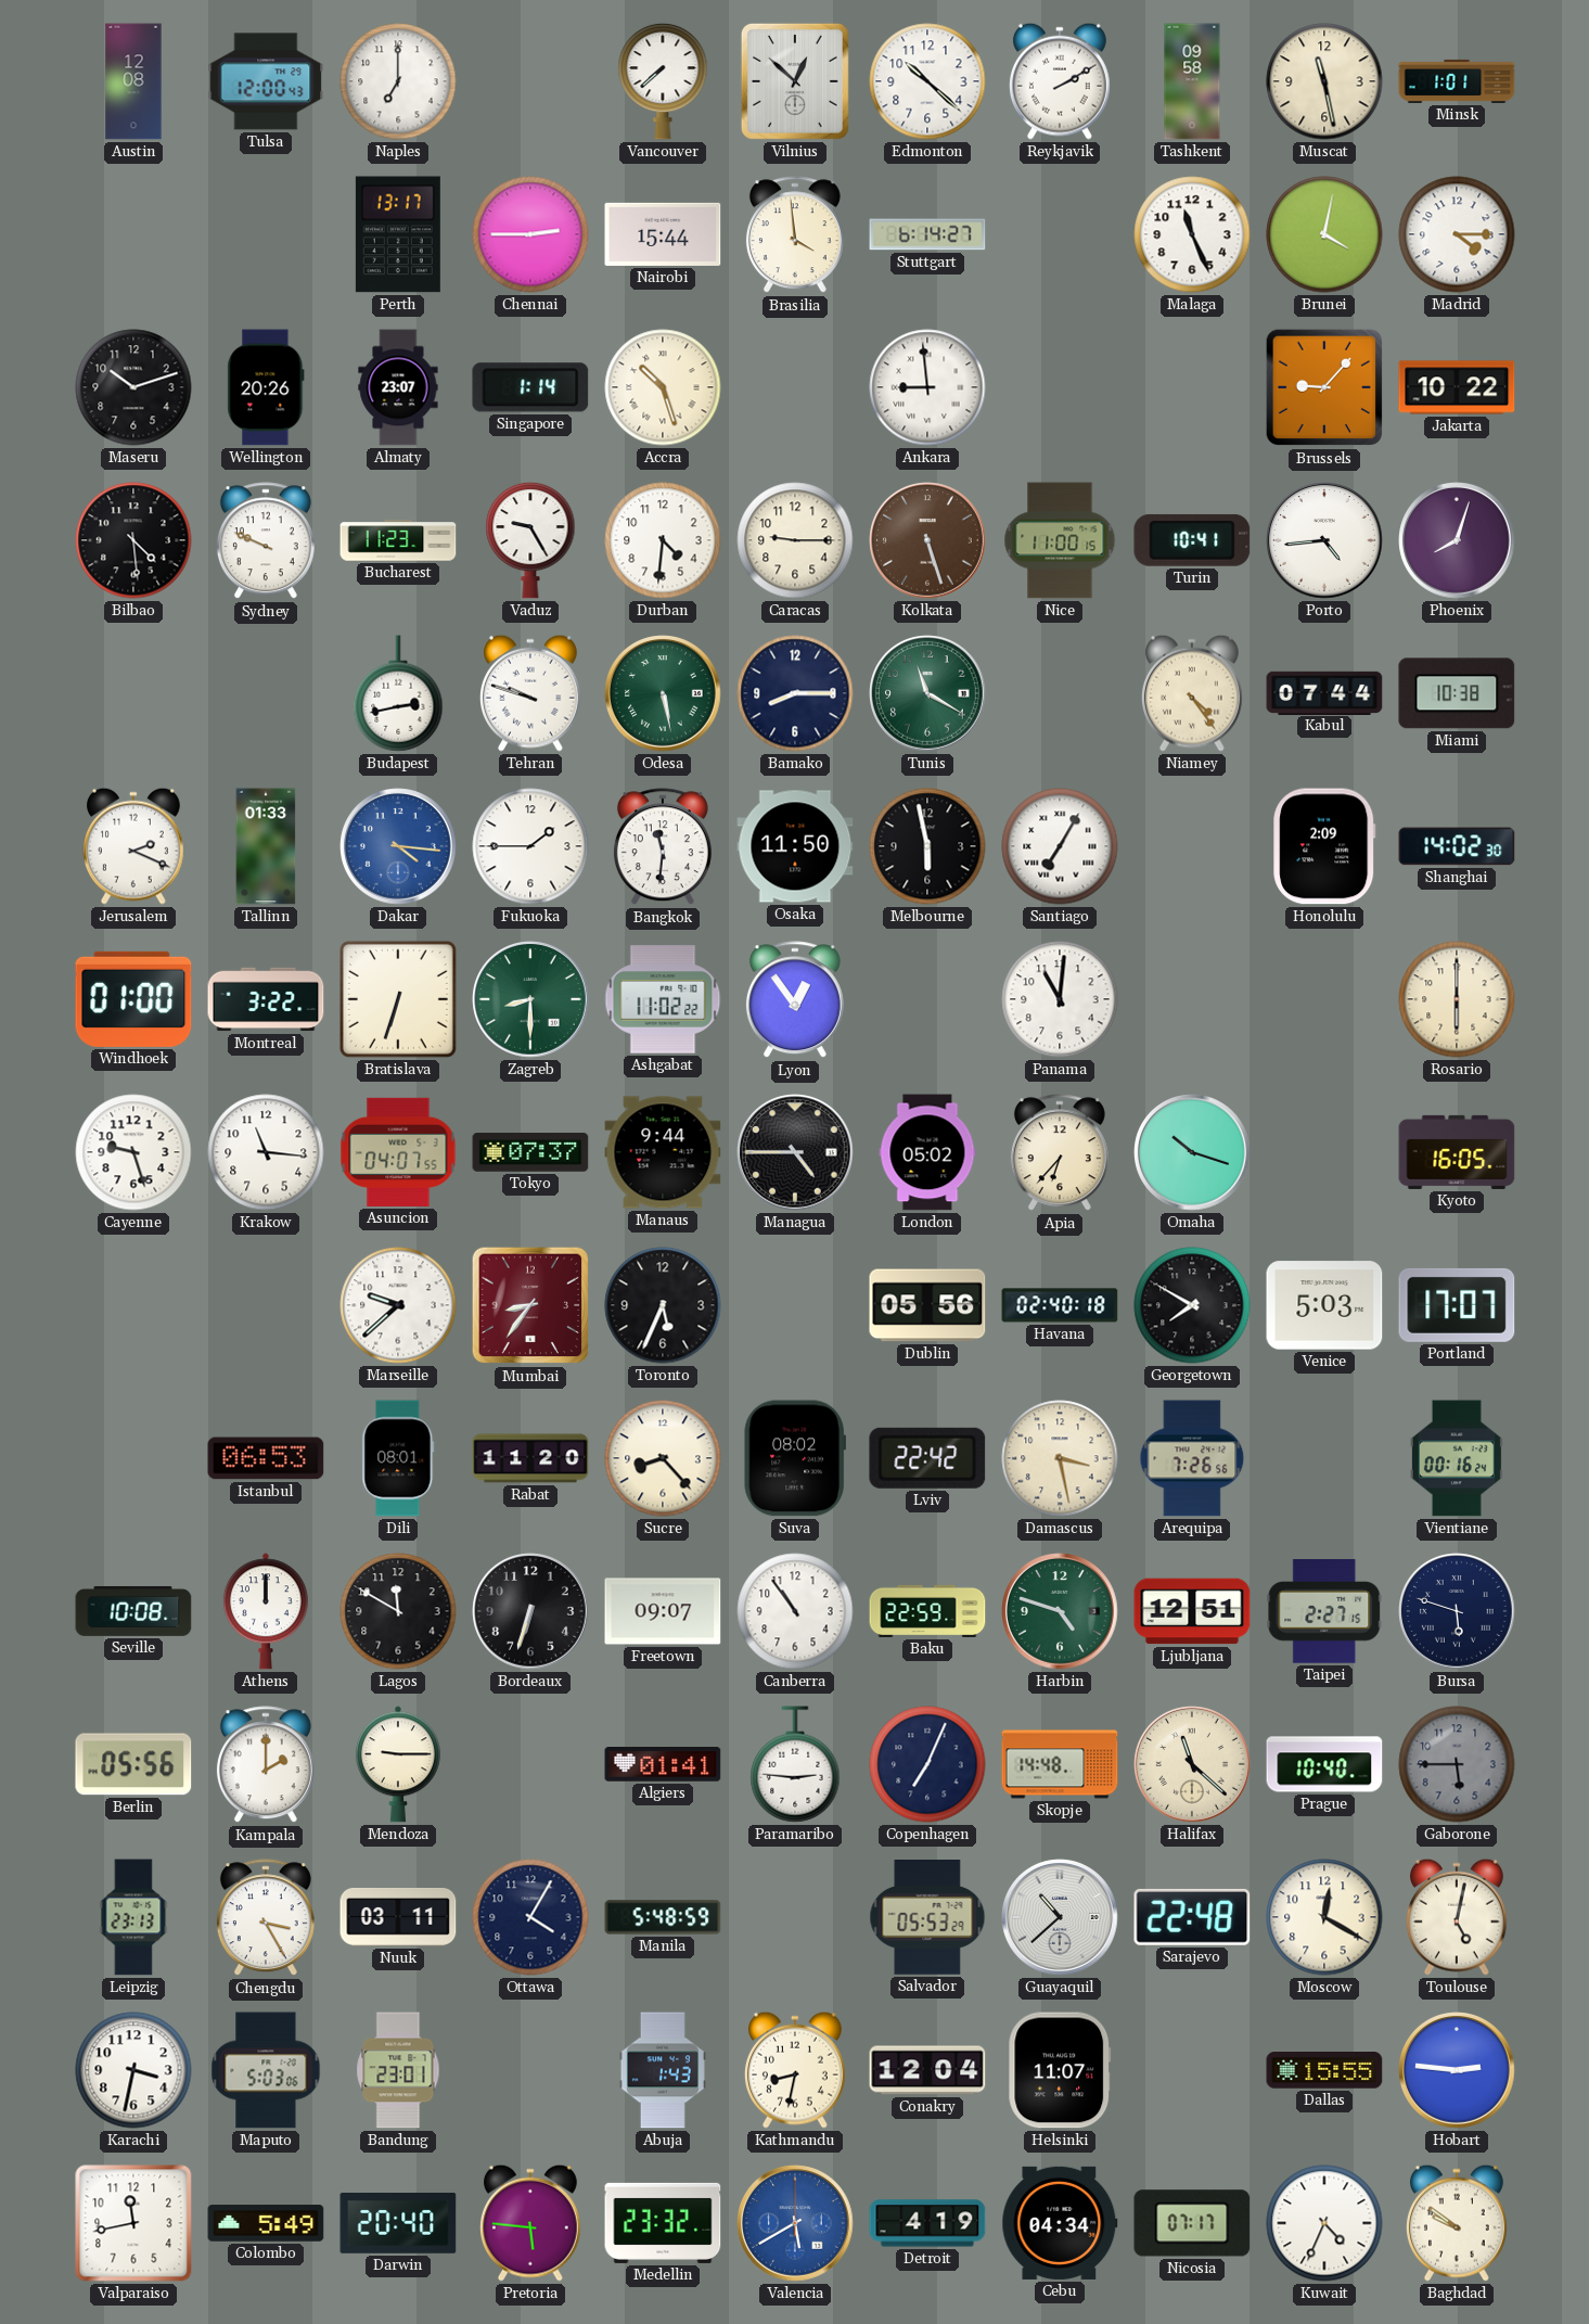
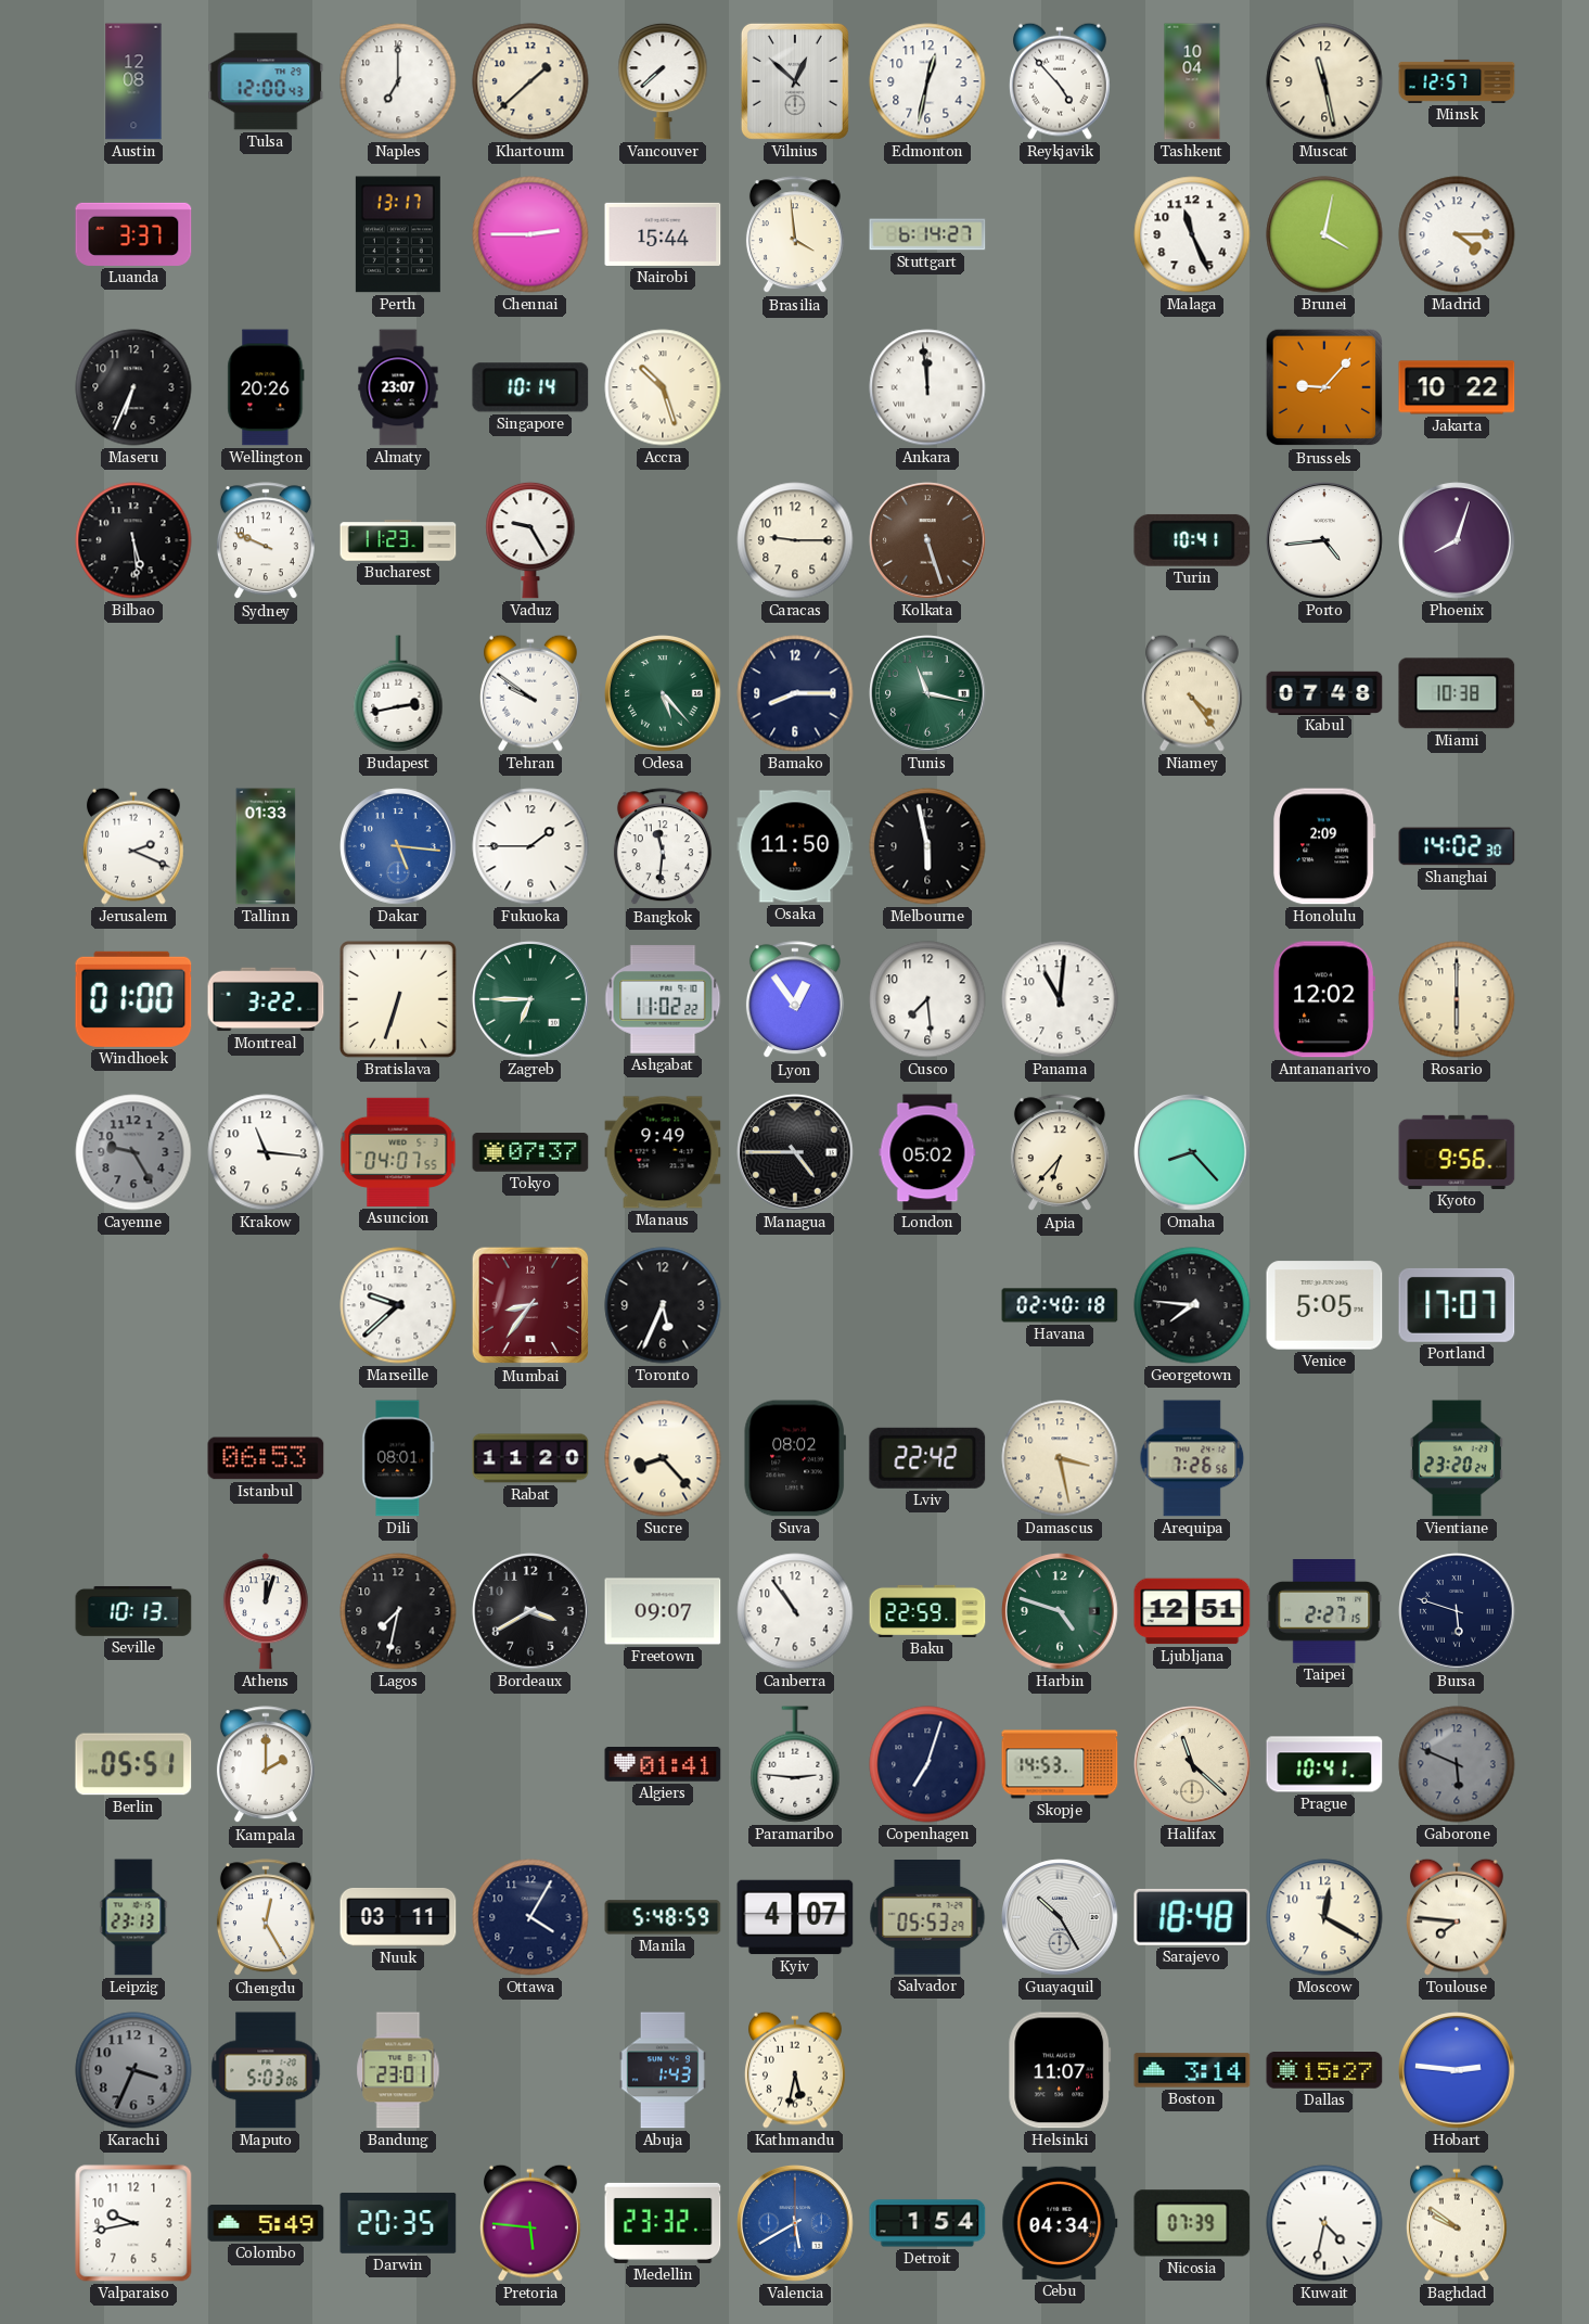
Khartoum: none -> 1:38
Edmonton: 10:22 -> 12:32
Reykjavik: 2:10 -> 4:53
Tashkent: 09:58 -> 10:04
Minsk: 1:01 -> 12:57
Luanda: none -> 3:37
Maseru: 10:12 -> 6:34
Singapore: 1:14 -> 10:14
Ankara: 8:59 -> 11:59
Bilbao: 4:29 -> 5:29
Durban: 4:31 -> none
Nice: 11:00 -> none
Tehran: 9:48 -> 9:51
Odesa: 5:28 -> 5:23
Tunis: 11:20 -> 11:17
Kabul: 07:44 -> 07:48
Dakar: 4:16 -> 5:16
Santiago: 7:05 -> none
Zagreb: 8:30 -> 6:45
Cusco: none -> 7:29
Antananarivo: none -> 12:02
Cayenne: 9:27 -> 9:25
Cayenne dial: white -> grey
Manaus: 9:44 -> 9:49
Omaha: 10:18 -> 8:23
Kyoto: 16:05 -> 9:56
Dublin: 05:56 -> none
Georgetown: 7:50 -> 7:46
Venice: 5:03 -> 5:05
Vientiane: 00:16 -> 23:20
Seville: 10:08 -> 10:13
Athens: 12:00 -> 12:03
Lagos: 11:50 -> 7:32
Bordeaux: 6:33 -> 3:40
Berlin: 05:56 -> 05:51
Mendoza: 9:15 -> none
Copenhagen: 7:04 -> 7:03
Skopje: 14:48 -> 14:53
Prague: 10:40 -> 10:41
Gaborone: 5:45 -> 5:49
Chengdu: 3:25 -> 12:25
Kyiv: none -> 4:07
Guayaquil: 10:38 -> 10:25
Sarajevo: 22:48 -> 18:48
Toulouse: 5:02 -> 7:46
Karachi: 3:32 -> 3:34
Karachi dial: white -> grey
Kathmandu: 8:32 -> 5:32
Conakry: 12:04 -> none
Boston: none -> 3:14
Dallas: 15:55 -> 15:27
Valparaiso: 11:43 -> 9:43
Darwin: 20:40 -> 20:35
Detroit: 4:19 -> 1:54
Nicosia: 07:17 -> 07:39
Kuwait: 4:34 -> 4:32
